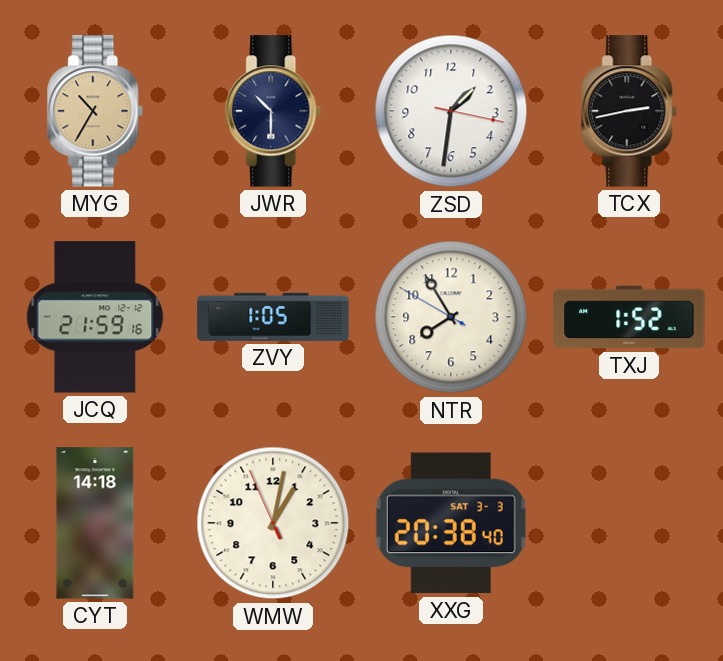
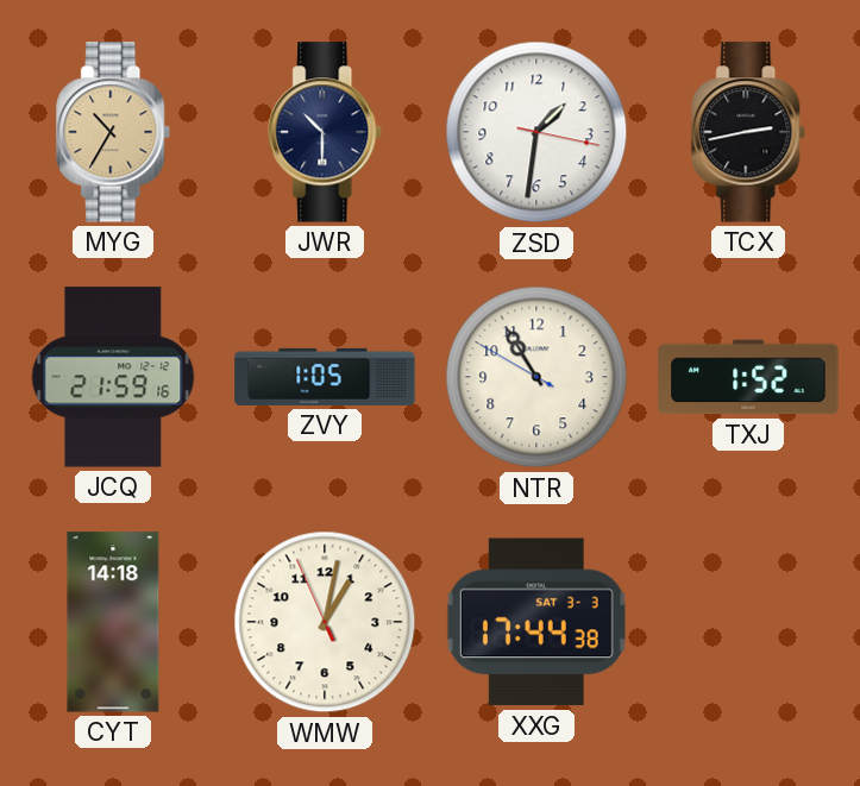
NTR: 7:54 -> 10:54
XXG: 20:38 -> 17:44
